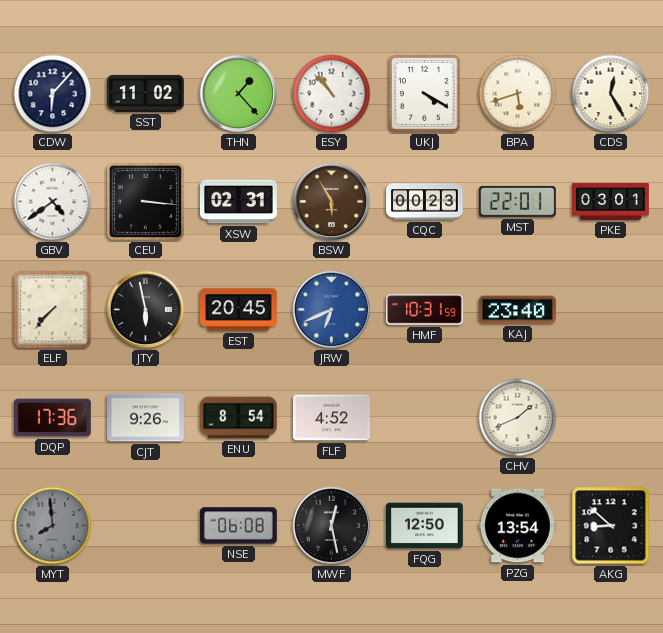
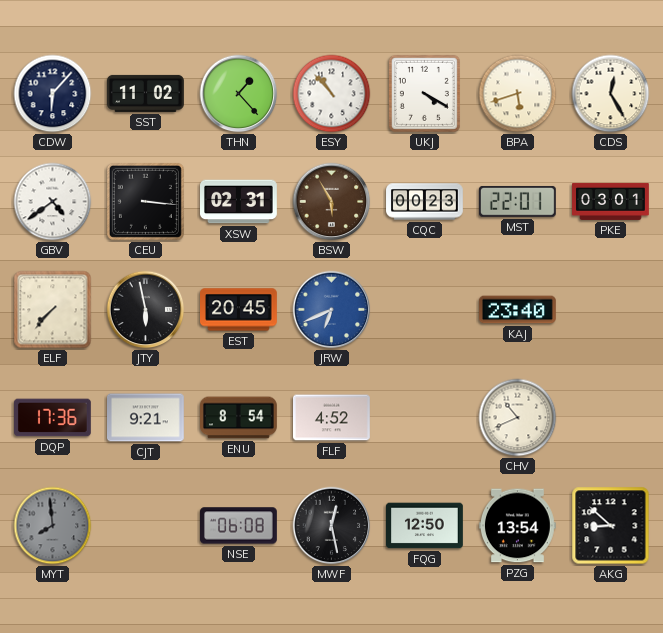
HMF: 10:31 -> none
CJT: 9:26 -> 9:21
CHV: 1:41 -> 10:41
